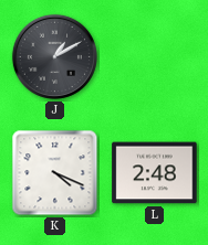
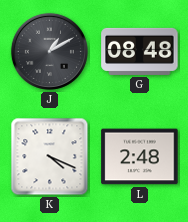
G: none -> 08:48
